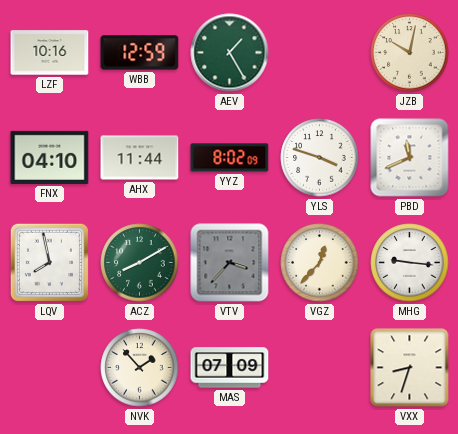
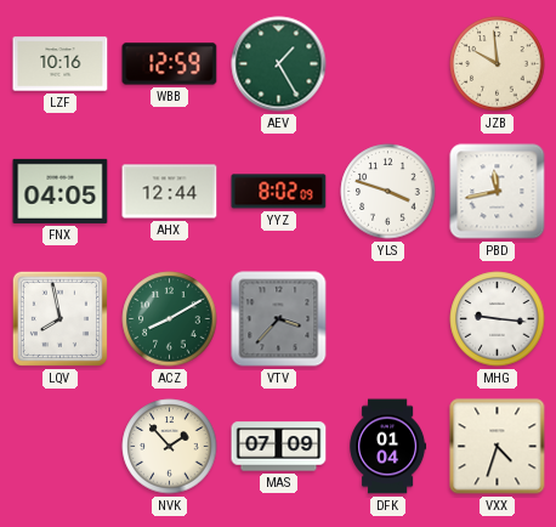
JZB: 10:02 -> 9:59
FNX: 04:10 -> 04:05
AHX: 11:44 -> 12:44
PBD: 11:41 -> 11:43
VGZ: 12:37 -> none
DFK: none -> 01:04
VXX: 8:33 -> 4:33
